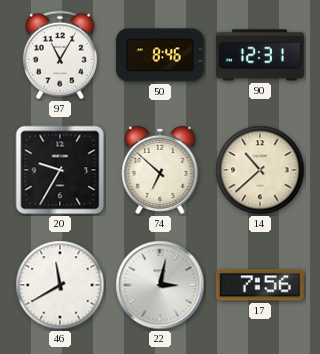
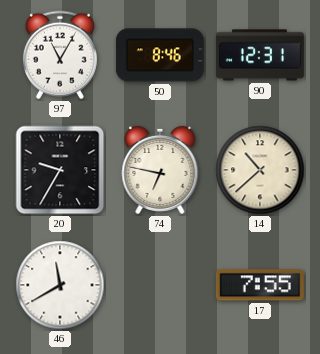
74: 6:52 -> 6:47
22: 3:02 -> none
17: 7:56 -> 7:55
